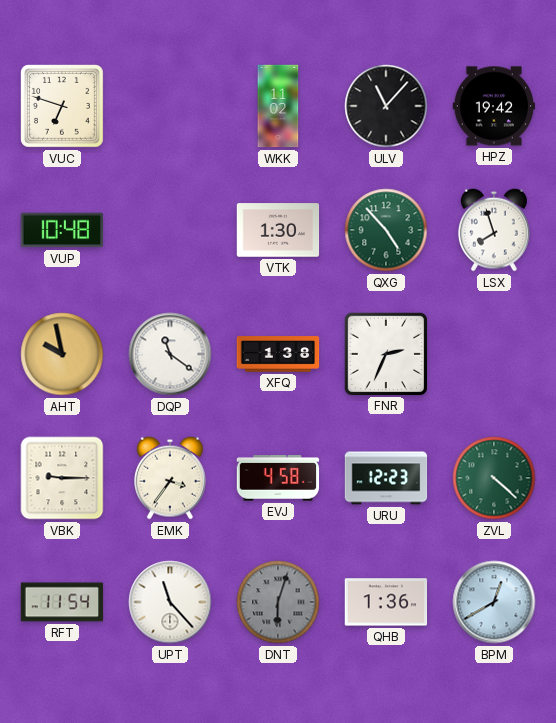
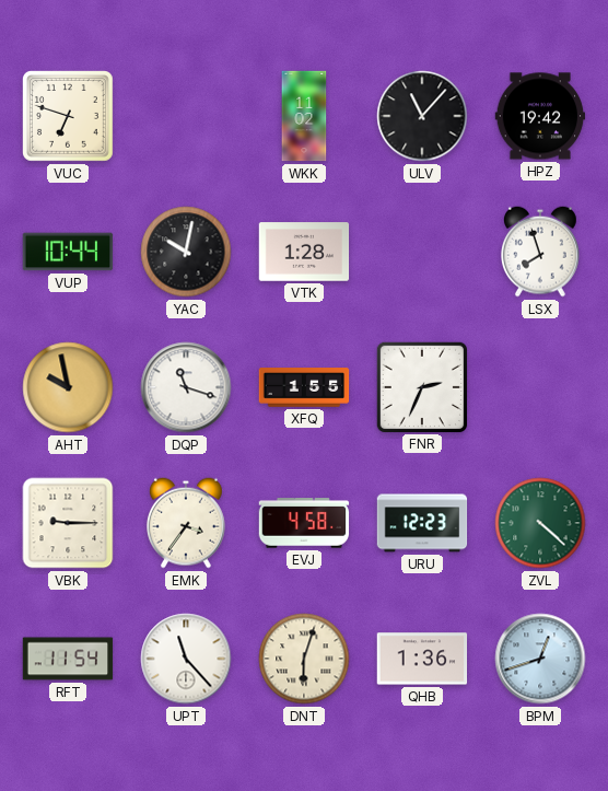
VUP: 10:48 -> 10:44
YAC: none -> 10:02
VTK: 1:30 -> 1:28
QXG: 4:53 -> none
DQP: 11:21 -> 11:18
XFQ: 1:38 -> 1:55
DNT dial: grey -> cream
BPM: 12:40 -> 12:42
